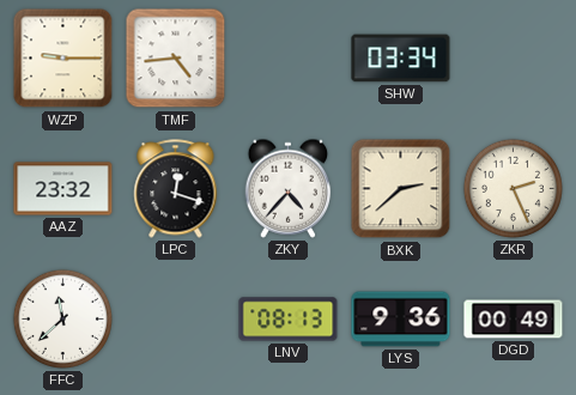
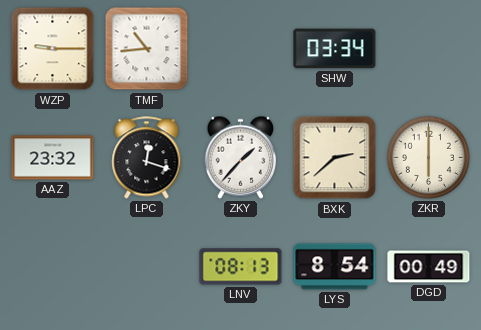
TMF: 4:44 -> 10:44
ZKY: 4:37 -> 1:37
ZKR: 2:26 -> 6:00
FFC: 11:38 -> none
LYS: 9:36 -> 8:54
